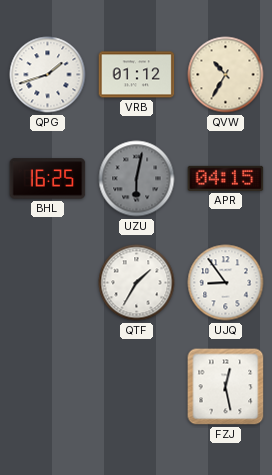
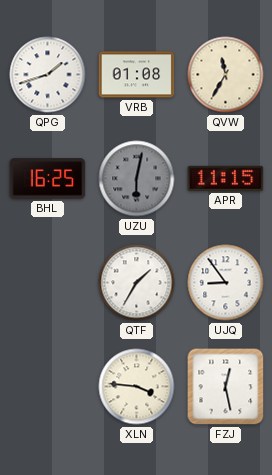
VRB: 01:12 -> 01:08
QVW: 10:35 -> 11:35
APR: 04:15 -> 11:15
XLN: none -> 3:46
